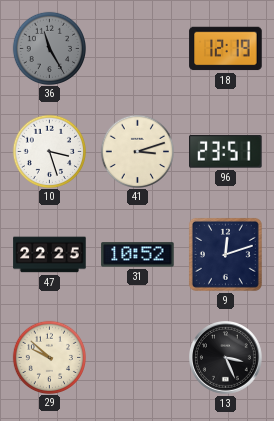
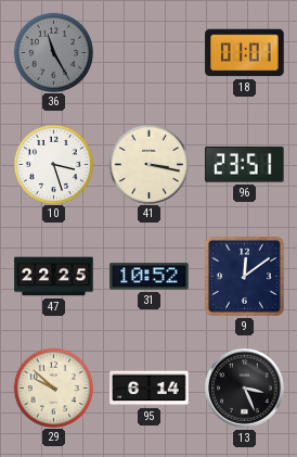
18: 12:19 -> 01:01
41: 3:12 -> 3:17
9: 12:12 -> 12:09
95: none -> 6:14
